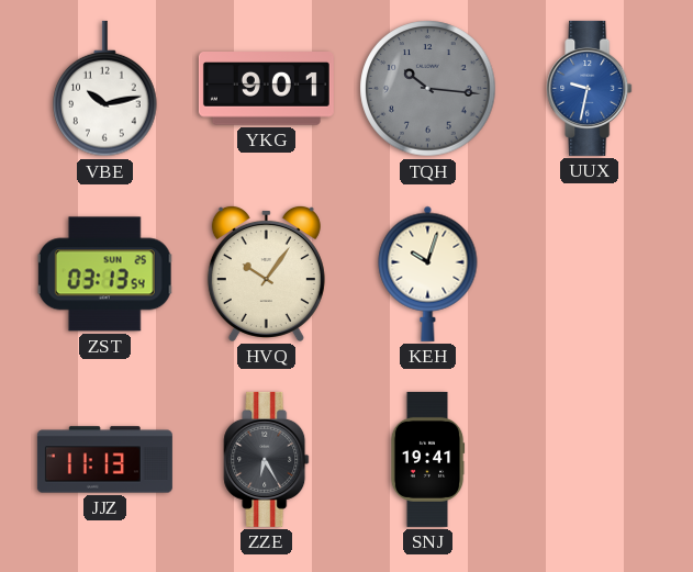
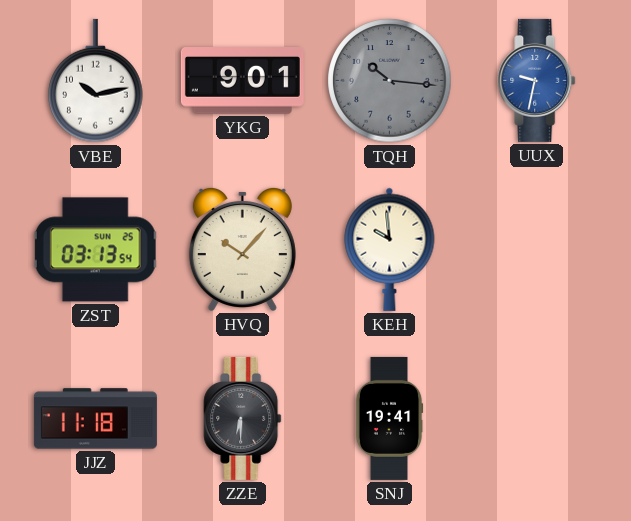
HVQ: 10:06 -> 10:07
KEH: 10:03 -> 9:59
JJZ: 11:13 -> 11:18
ZZE: 6:25 -> 6:30
